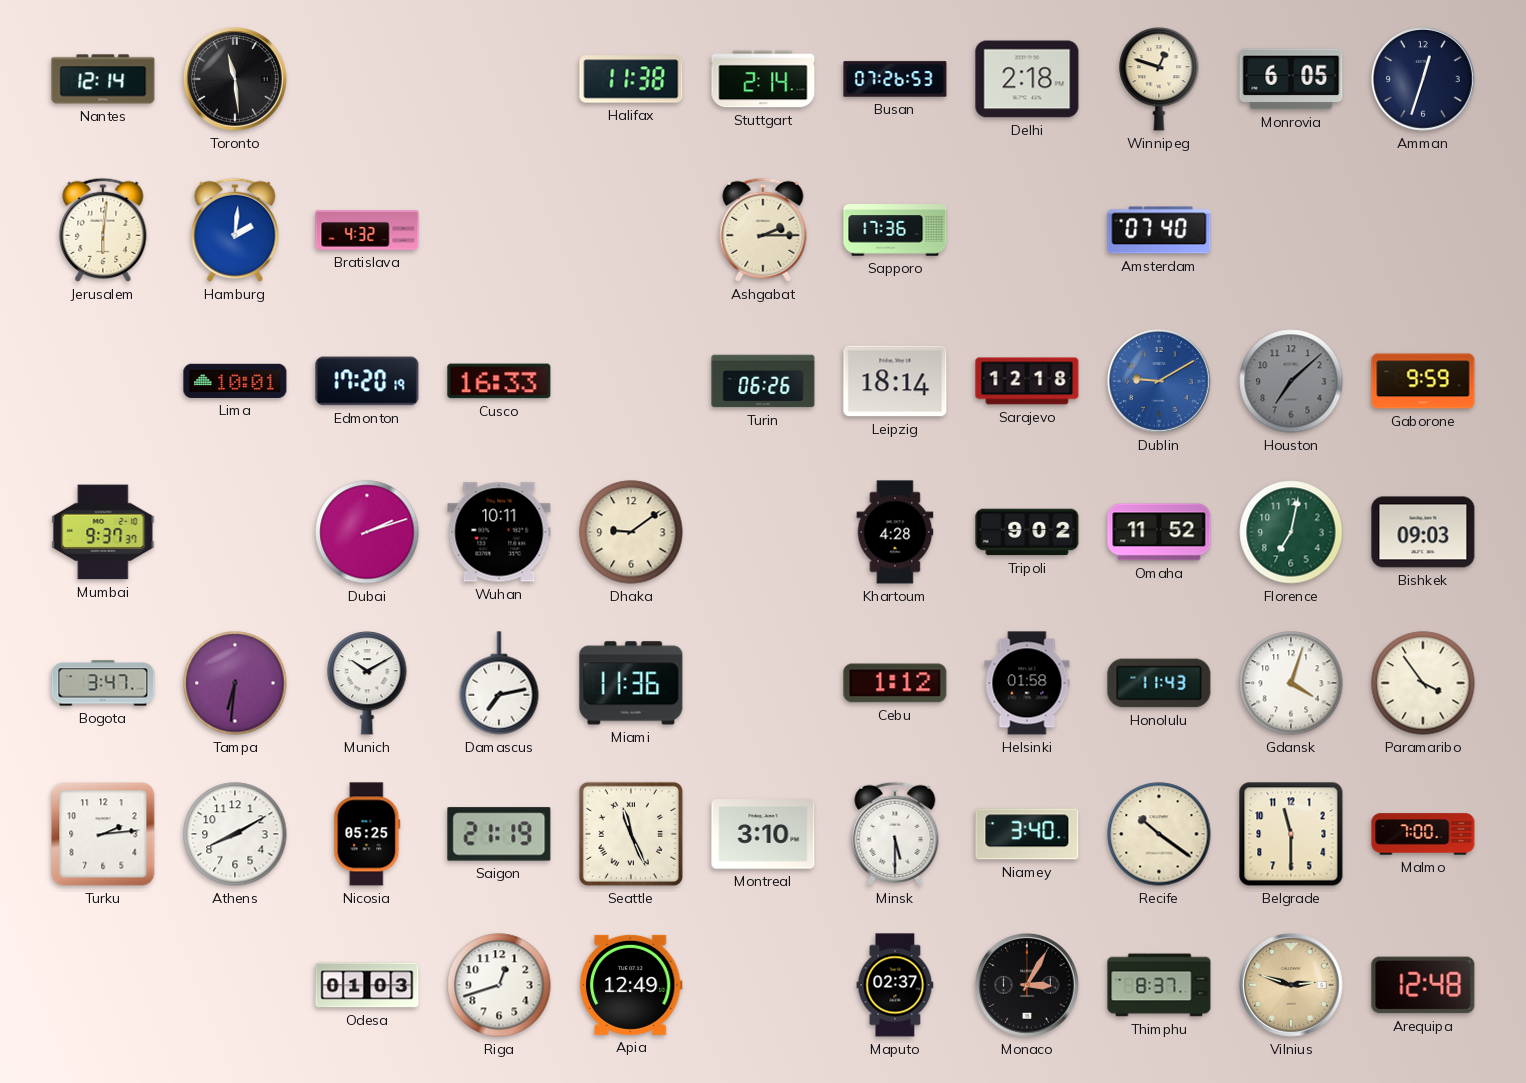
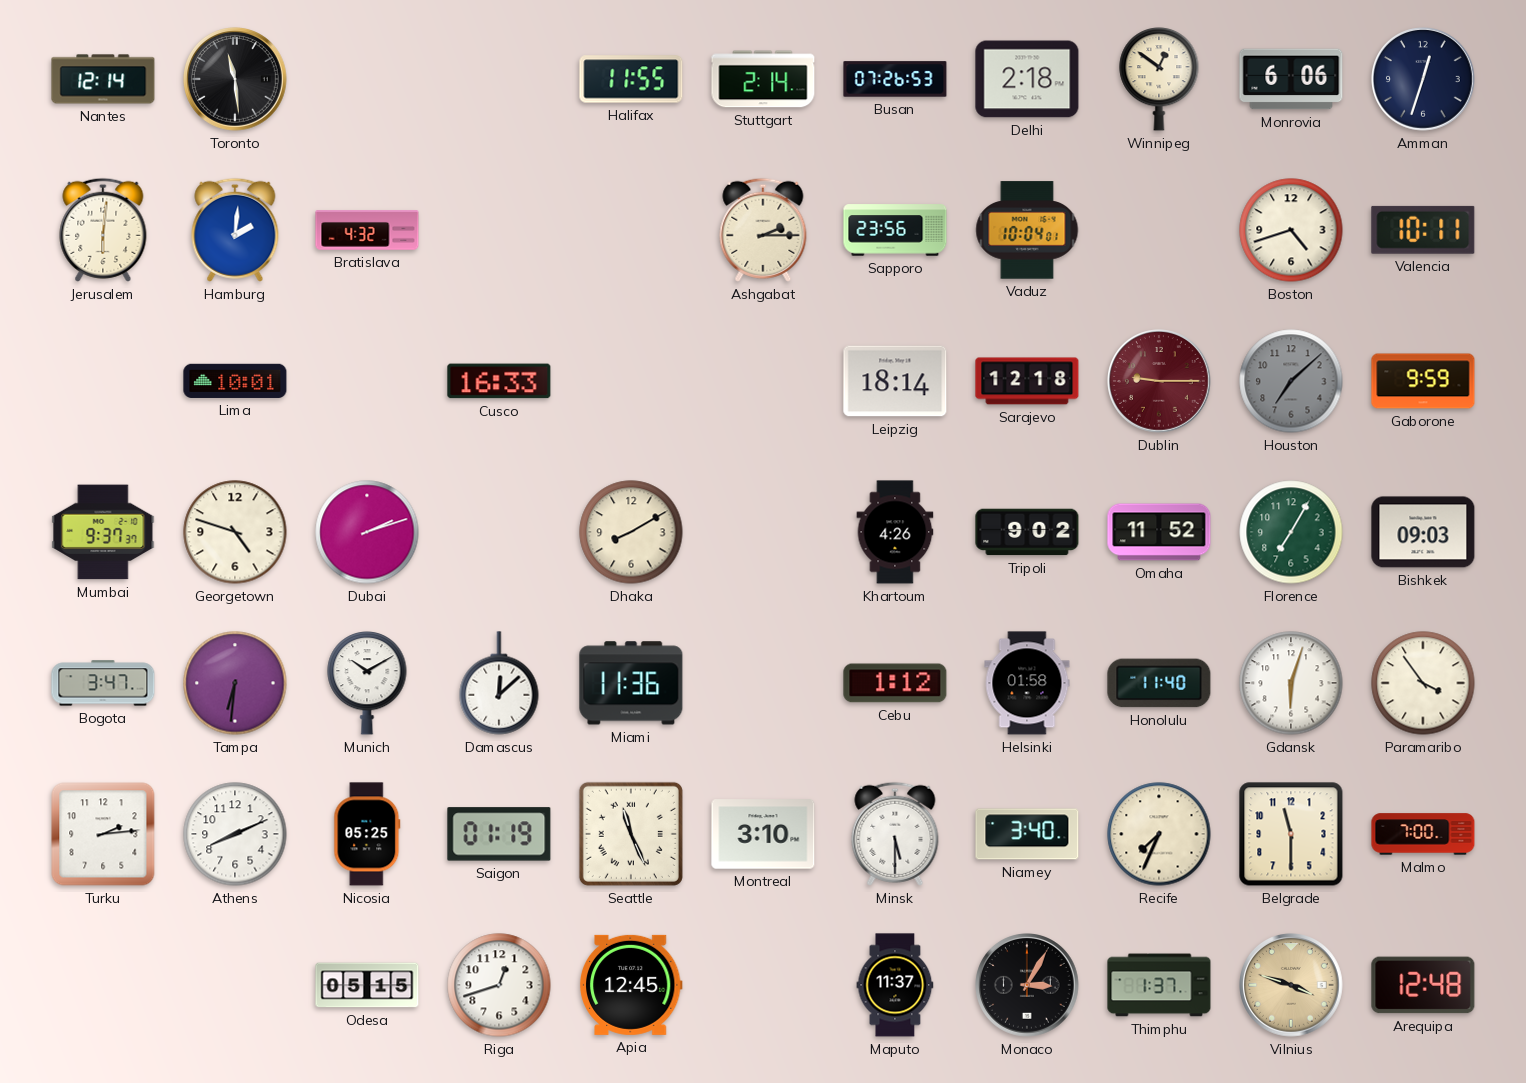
Halifax: 11:38 -> 11:55
Winnipeg: 12:48 -> 12:51
Monrovia: 6:05 -> 6:06
Sapporo: 17:36 -> 23:56
Vaduz: none -> 10:04
Amsterdam: 07:40 -> none
Boston: none -> 4:42
Valencia: none -> 10:11
Edmonton: 17:20 -> none
Turin: 06:26 -> none
Dublin: 9:10 -> 9:15
Dublin dial: blue -> burgundy
Georgetown: none -> 4:48
Wuhan: 10:11 -> none
Dhaka: 9:09 -> 8:10
Khartoum: 4:28 -> 4:26
Florence: 7:02 -> 7:05
Damascus: 7:13 -> 12:08
Honolulu: 11:43 -> 11:40
Gdansk: 4:03 -> 6:03
Athens: 8:10 -> 8:11
Saigon: 21:19 -> 01:19
Recife: 10:21 -> 7:34
Odesa: 01:03 -> 05:15
Apia: 12:49 -> 12:45
Maputo: 02:37 -> 11:37
Thimphu: 8:37 -> 1:37
Vilnius: 2:48 -> 3:48
